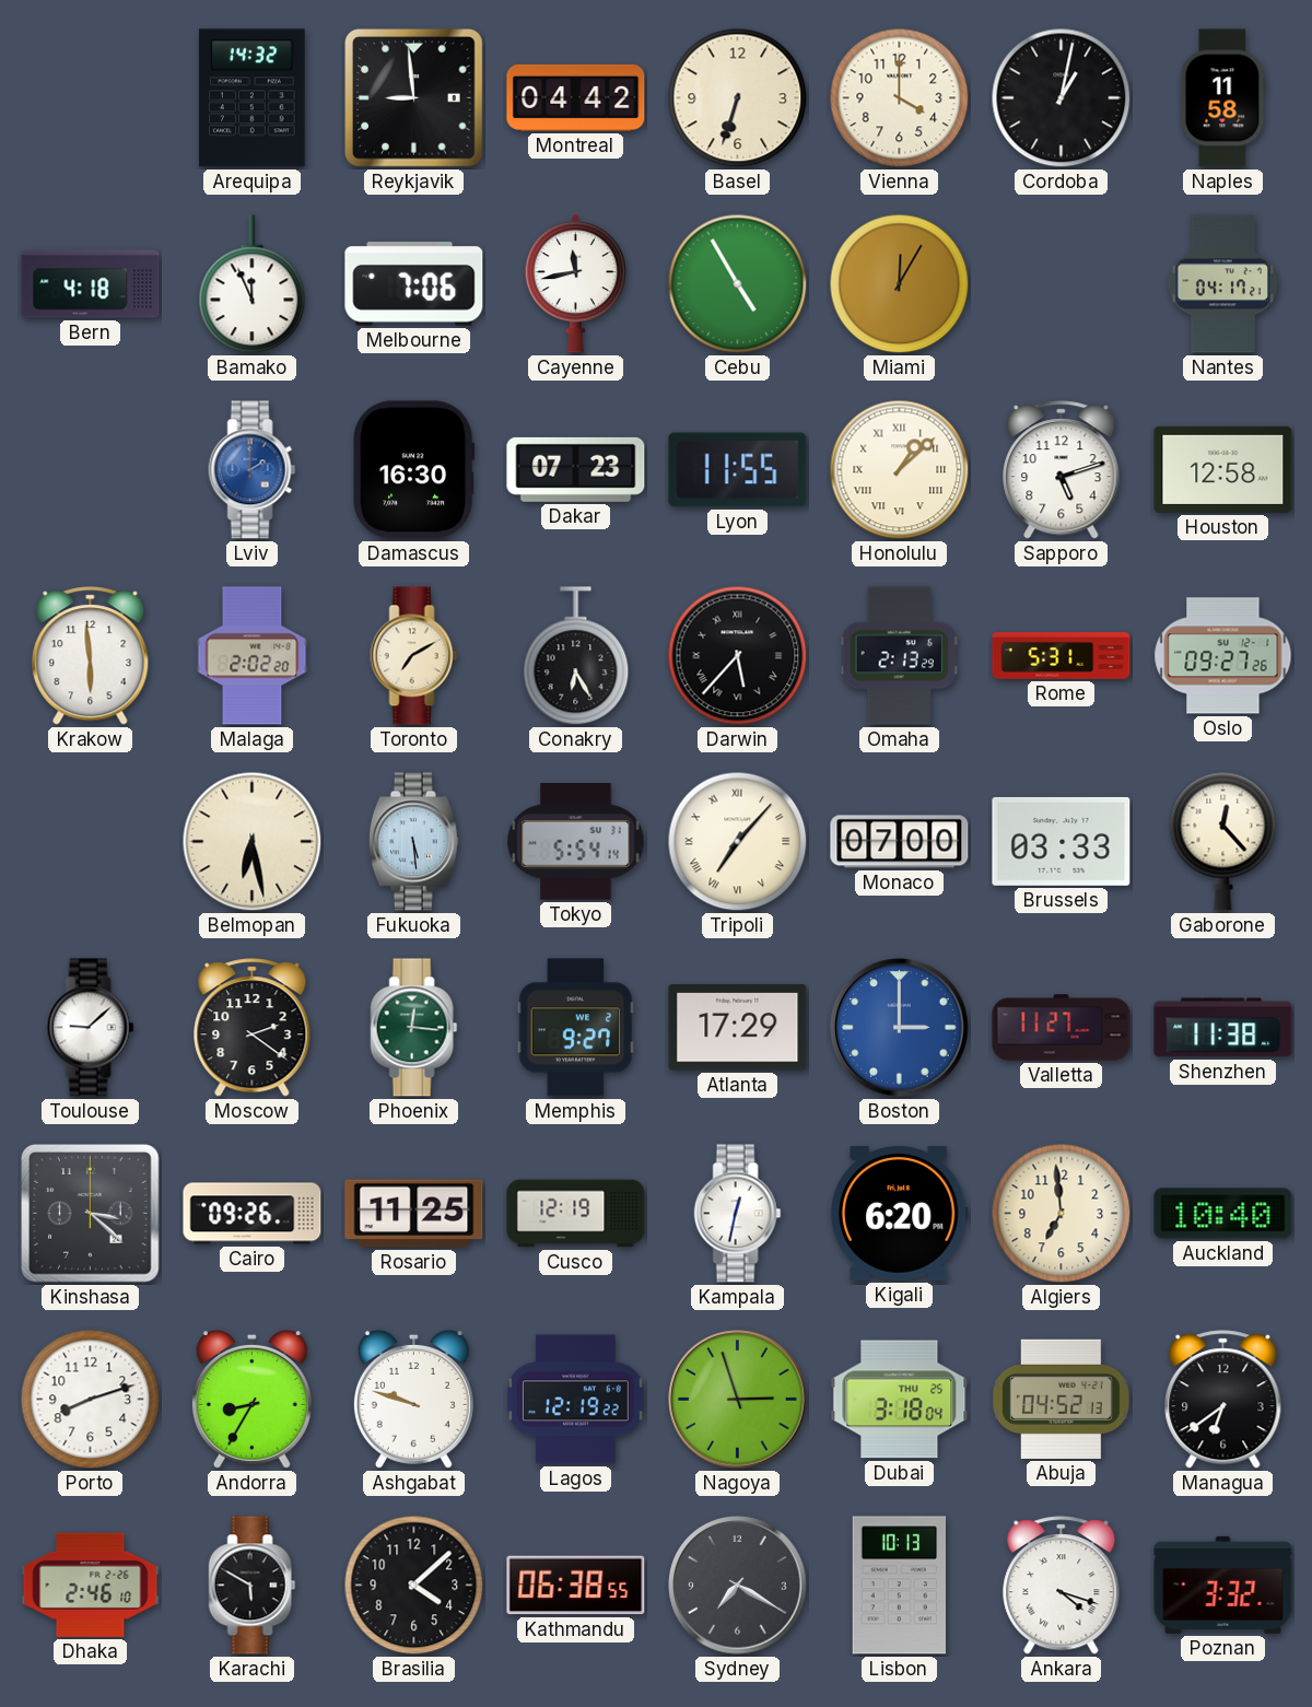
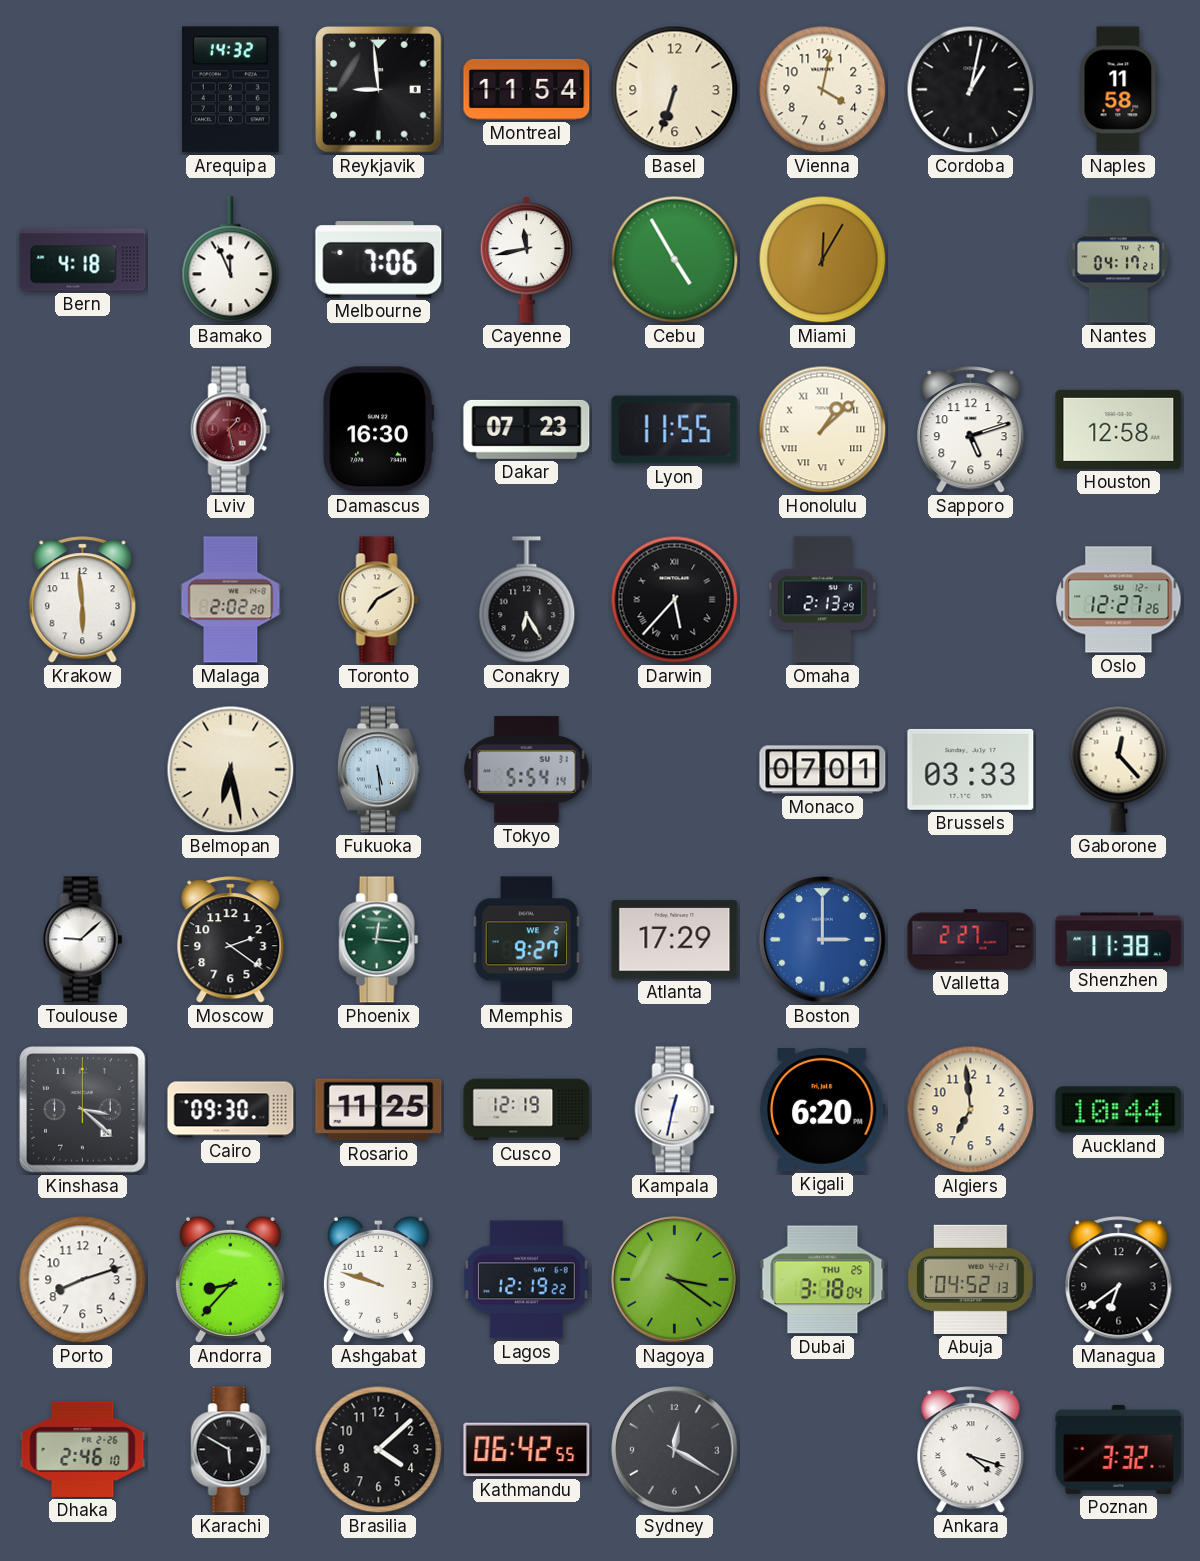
Montreal: 04:42 -> 11:54
Vienna: 4:00 -> 4:02
Lviv: 2:00 -> 1:28
Lviv dial: blue -> burgundy
Rome: 5:31 -> none
Oslo: 09:27 -> 12:27
Tripoli: 7:07 -> none
Monaco: 07:00 -> 07:01
Valletta: 11:27 -> 2:27
Cairo: 09:26 -> 09:30
Auckland: 10:40 -> 10:44
Andorra: 8:35 -> 8:37
Nagoya: 2:57 -> 3:21
Kathmandu: 06:38 -> 06:42
Sydney: 7:20 -> 12:20
Lisbon: 10:13 -> none
